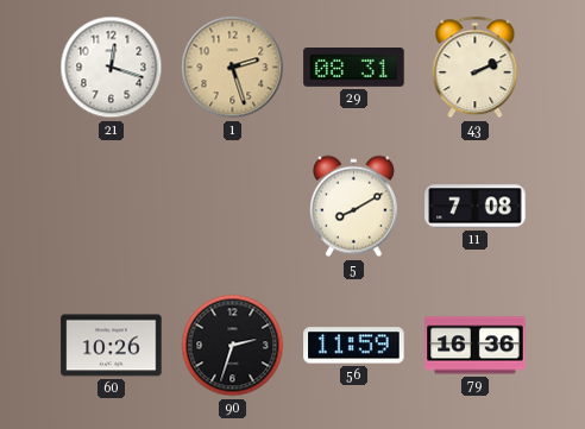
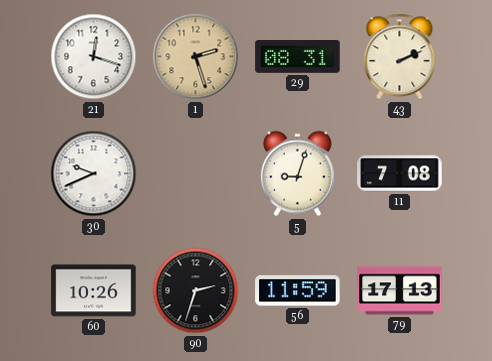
30: none -> 9:41
5: 8:10 -> 9:03
79: 16:36 -> 17:13
